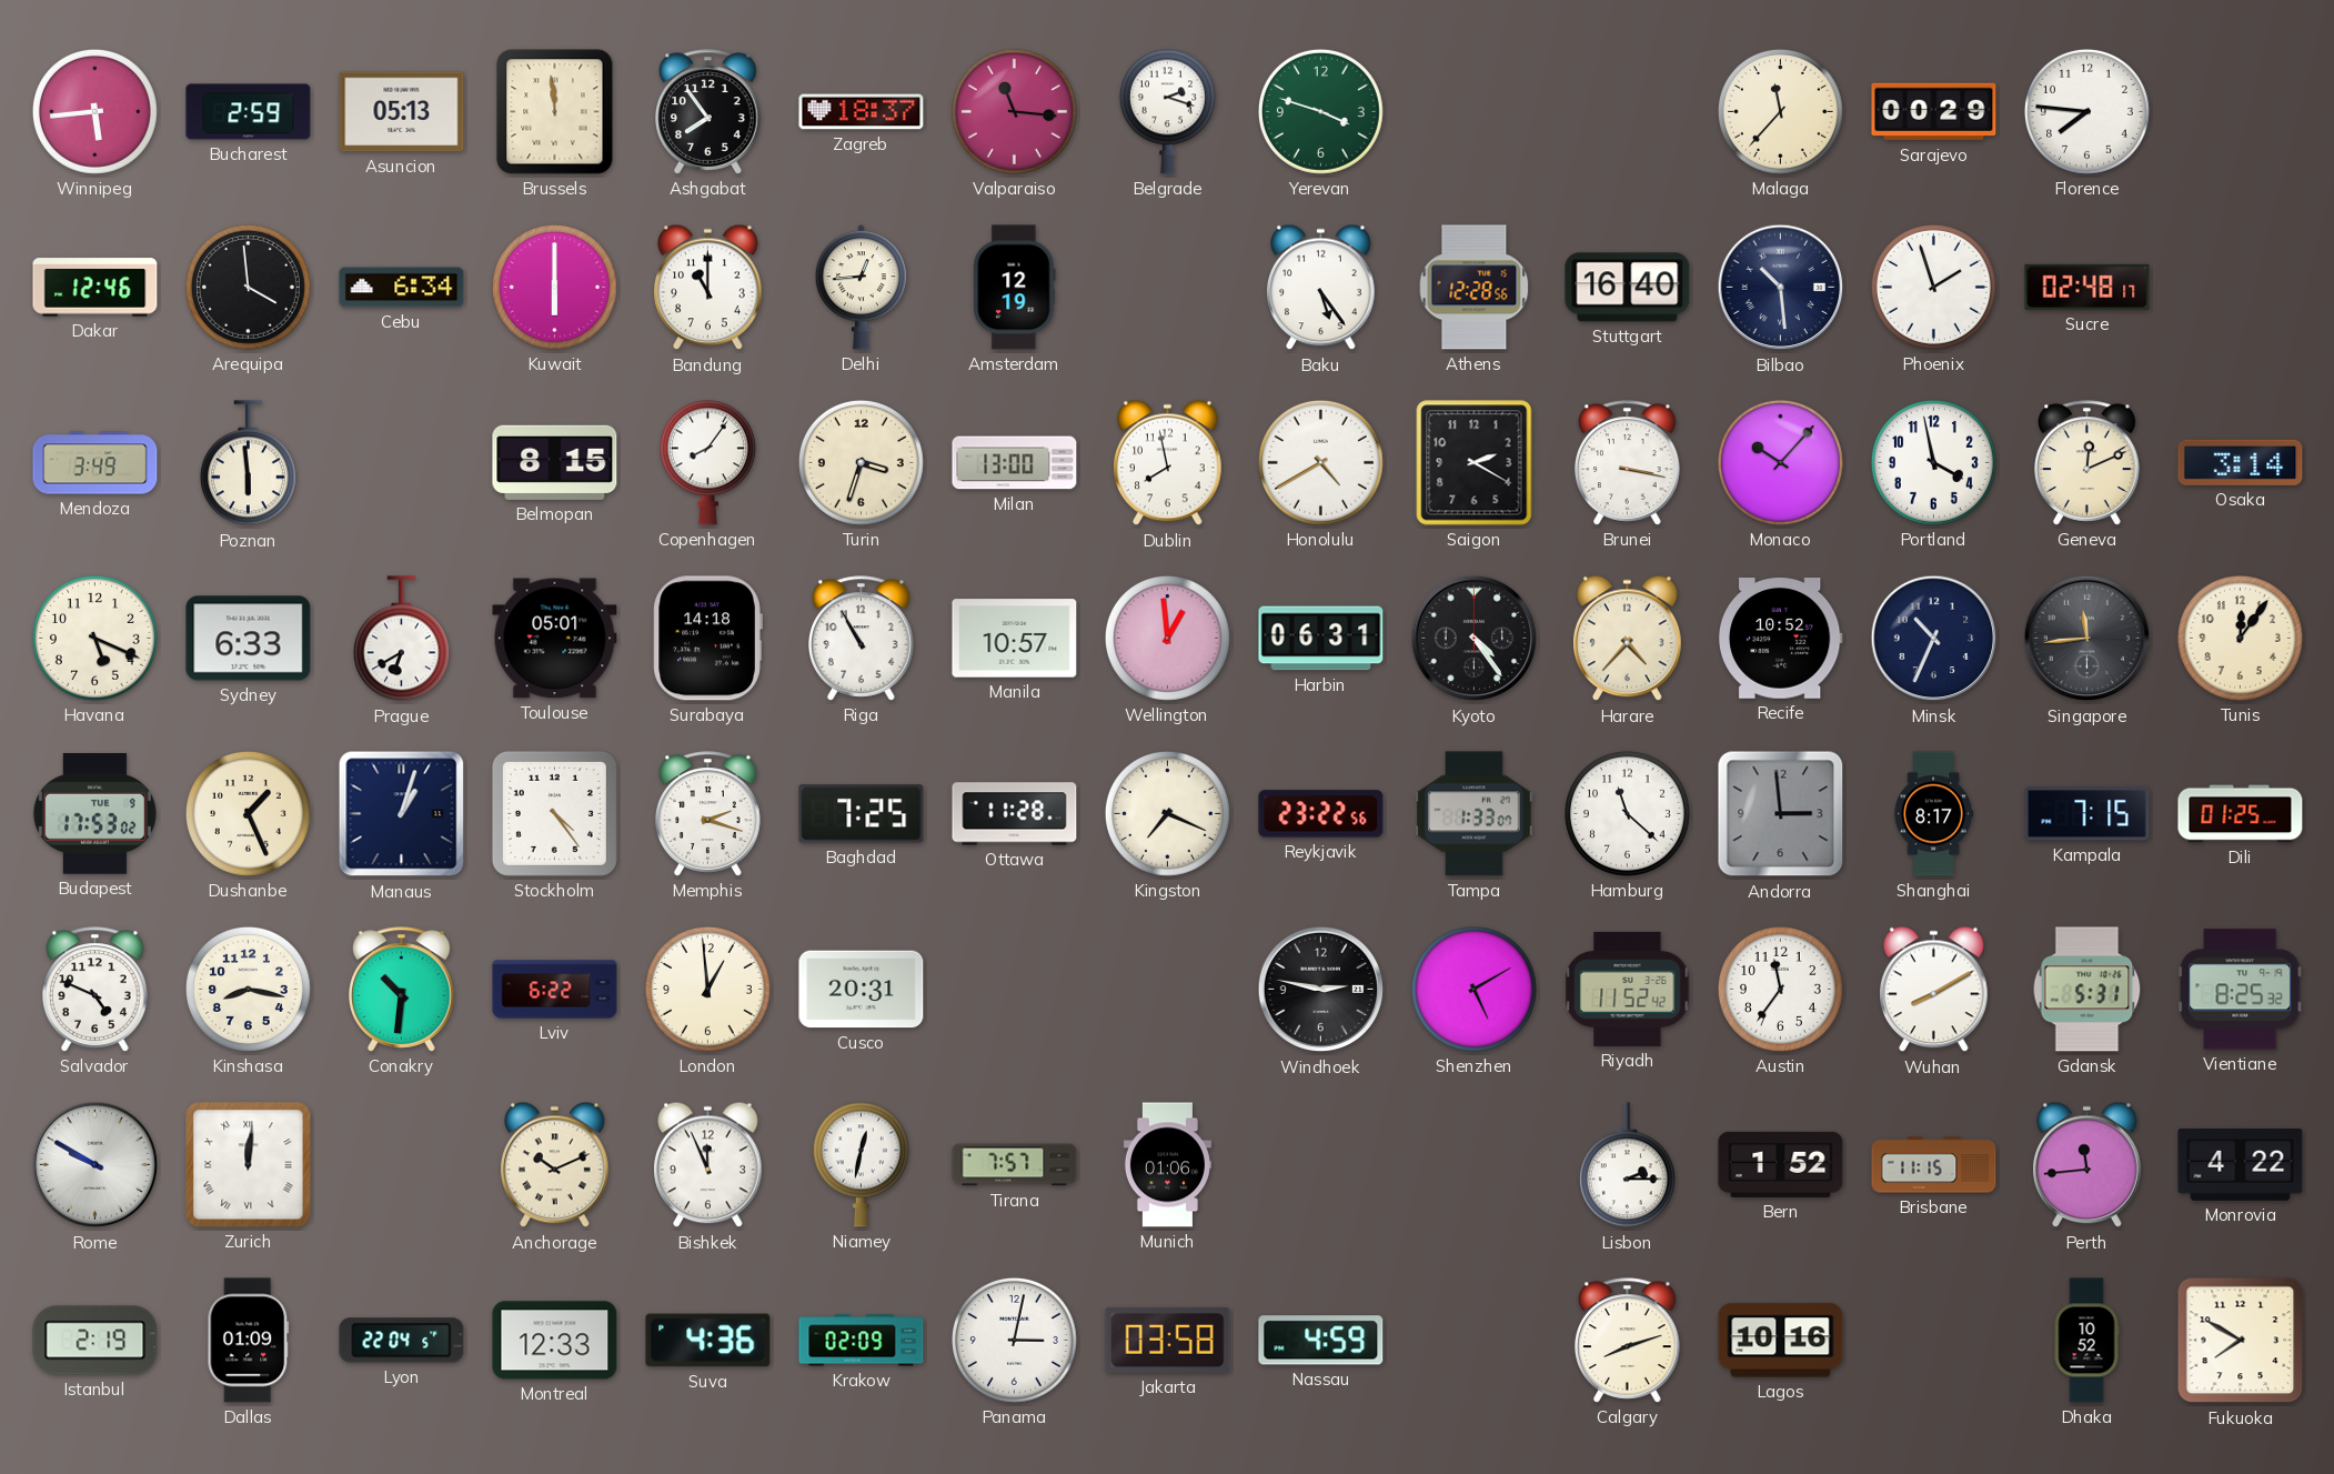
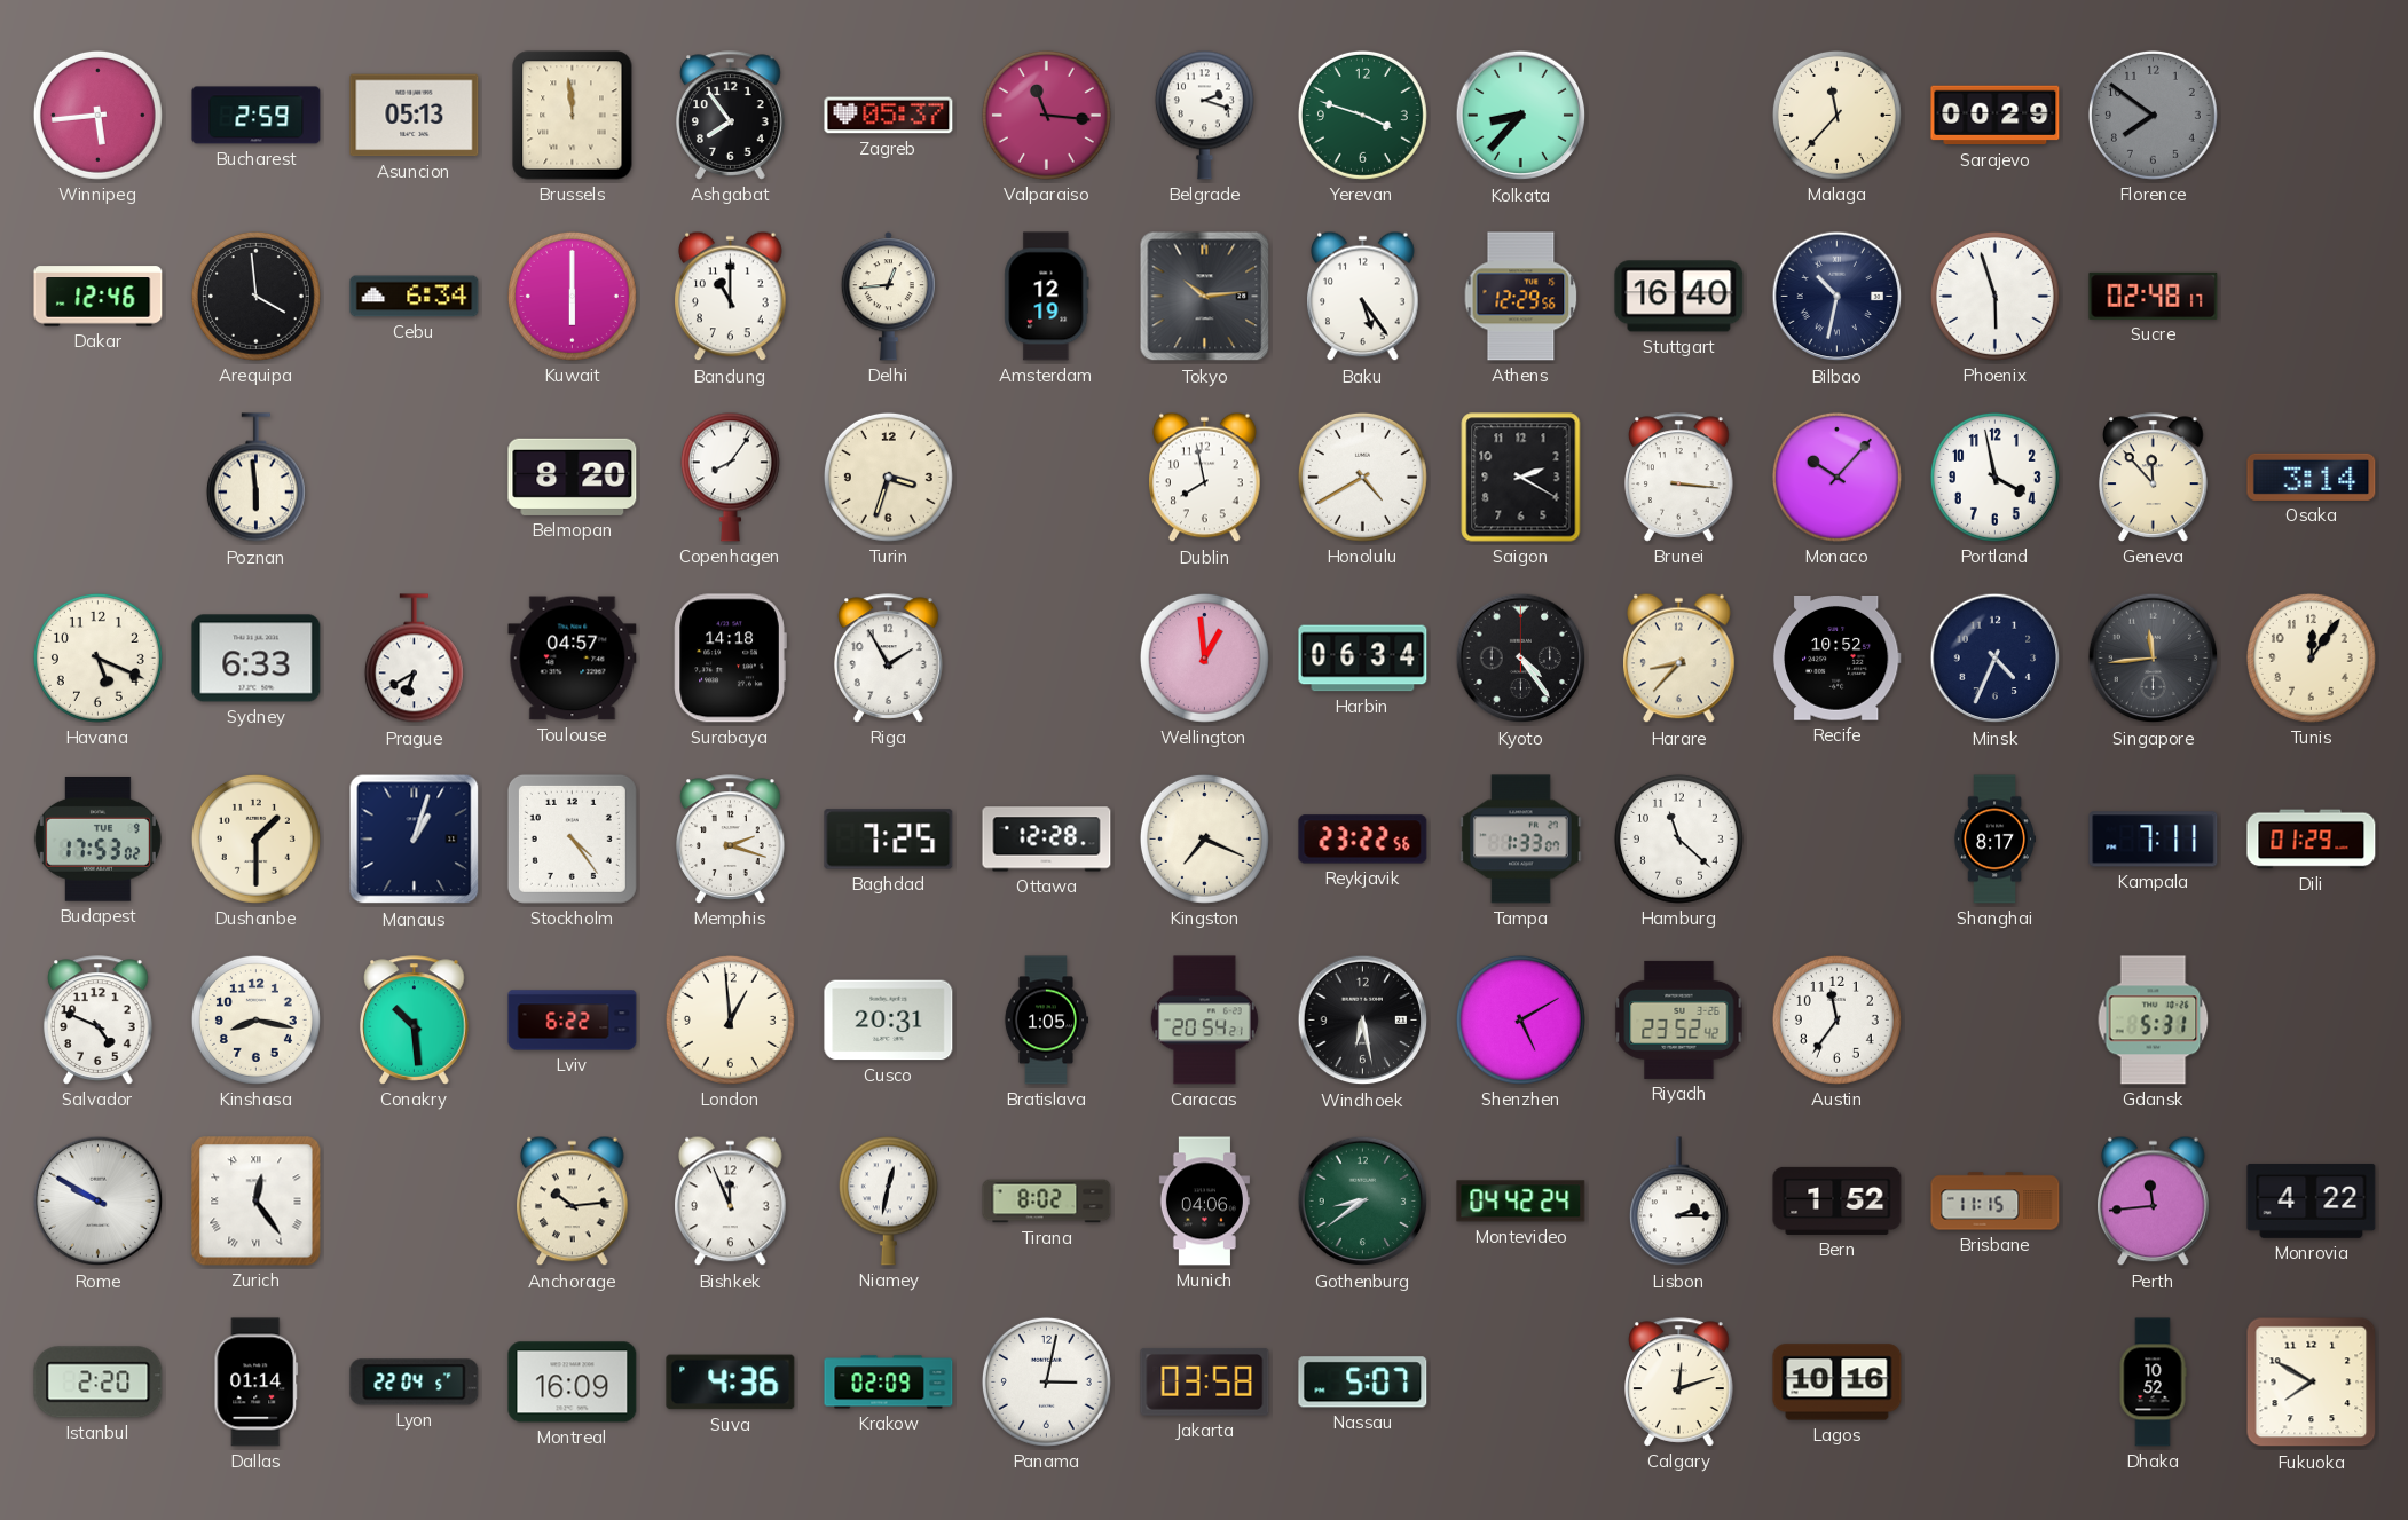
Zagreb: 18:37 -> 05:37
Kolkata: none -> 8:37
Florence: 7:46 -> 7:51
Florence dial: white -> grey
Tokyo: none -> 10:14
Athens: 12:28 -> 12:29
Bilbao: 10:29 -> 10:32
Phoenix: 1:57 -> 5:57
Mendoza: 3:49 -> none
Belmopan: 8:15 -> 8:20
Milan: 13:00 -> none
Brunei: 3:17 -> 3:16
Geneva: 12:11 -> 11:53
Toulouse: 05:01 -> 04:57
Riga: 10:55 -> 1:55
Manila: 10:57 -> none
Harbin: 06:31 -> 06:34
Harare: 4:37 -> 8:37
Minsk: 10:34 -> 4:34
Dushanbe: 1:26 -> 1:30
Ottawa: 11:28 -> 12:28
Andorra: 2:59 -> none
Kampala: 7:15 -> 7:11
Dili: 01:25 -> 01:29
Conakry: 10:31 -> 10:29
Bratislava: none -> 1:05
Caracas: none -> 20:54
Windhoek: 2:47 -> 6:28
Riyadh: 11:52 -> 23:52
Wuhan: 8:10 -> none
Vientiane: 8:25 -> none
Zurich: 12:01 -> 12:24
Anchorage: 10:11 -> 10:14
Tirana: 7:57 -> 8:02
Munich: 01:06 -> 04:06
Gothenburg: none -> 8:39
Montevideo: none -> 04:42
Istanbul: 2:19 -> 2:20
Dallas: 01:09 -> 01:14
Montreal: 12:33 -> 16:09
Nassau: 4:59 -> 5:07
Calgary: 8:12 -> 12:12
